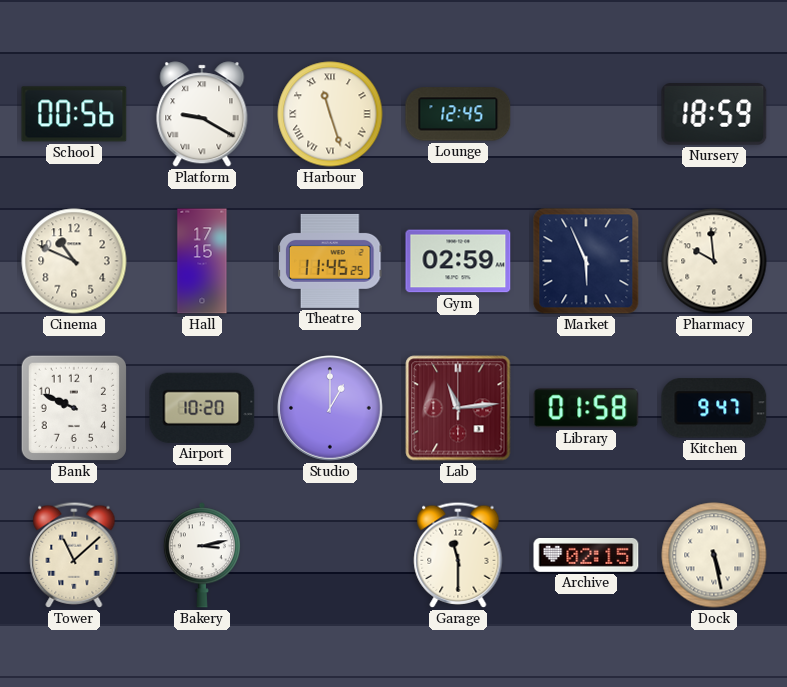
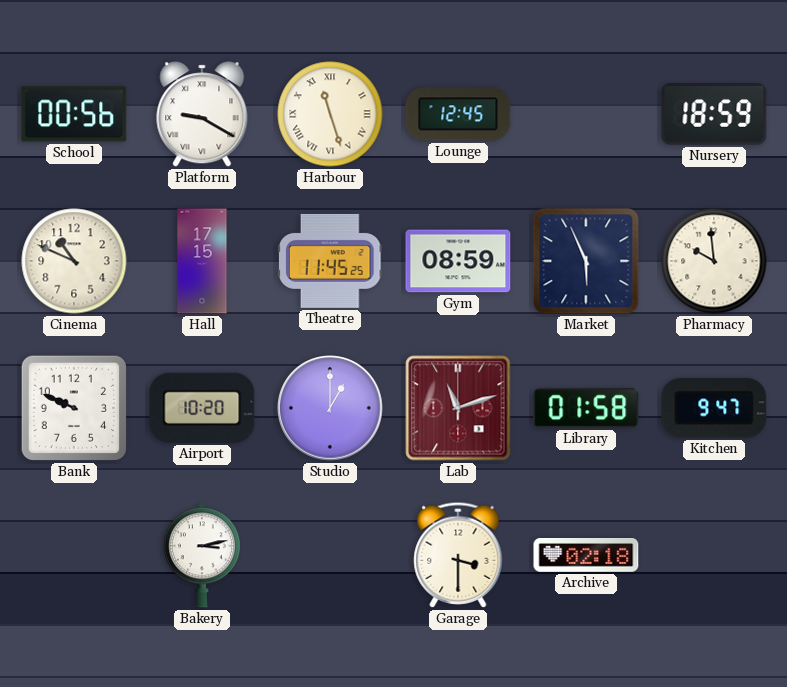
Gym: 02:59 -> 08:59
Lab: 11:14 -> 11:12
Tower: 11:08 -> none
Garage: 11:30 -> 3:30
Archive: 02:15 -> 02:18
Dock: 5:28 -> none
